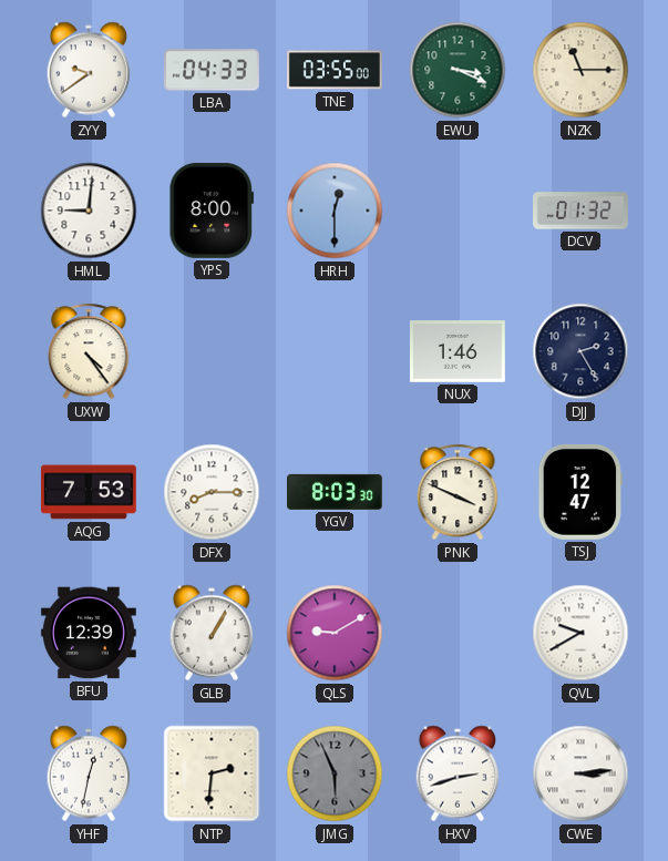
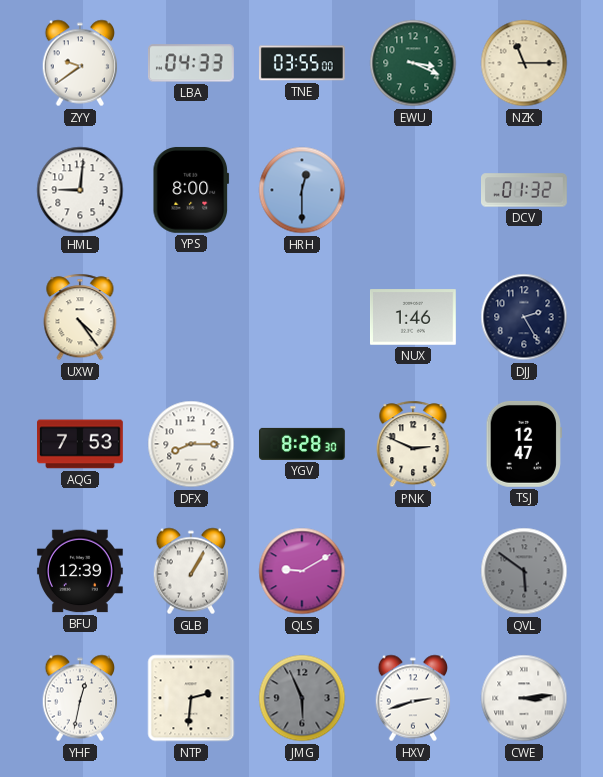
YGV: 8:03 -> 8:28
PNK: 3:49 -> 2:49
QVL: 9:40 -> 5:51
QVL dial: white -> grey
